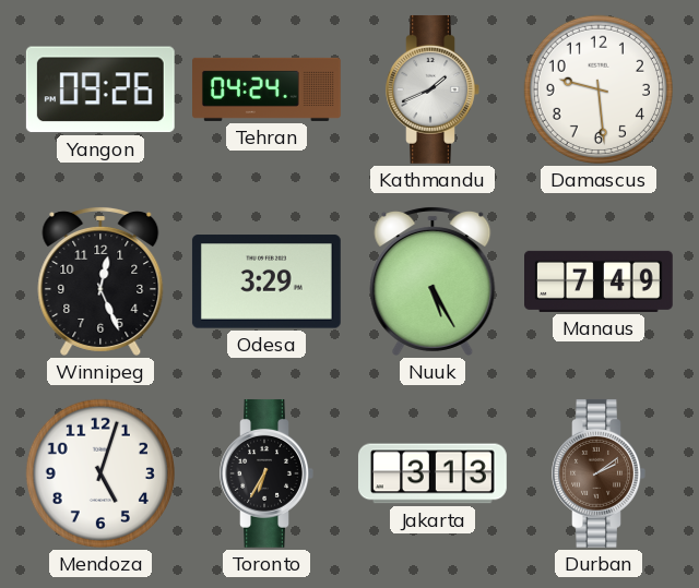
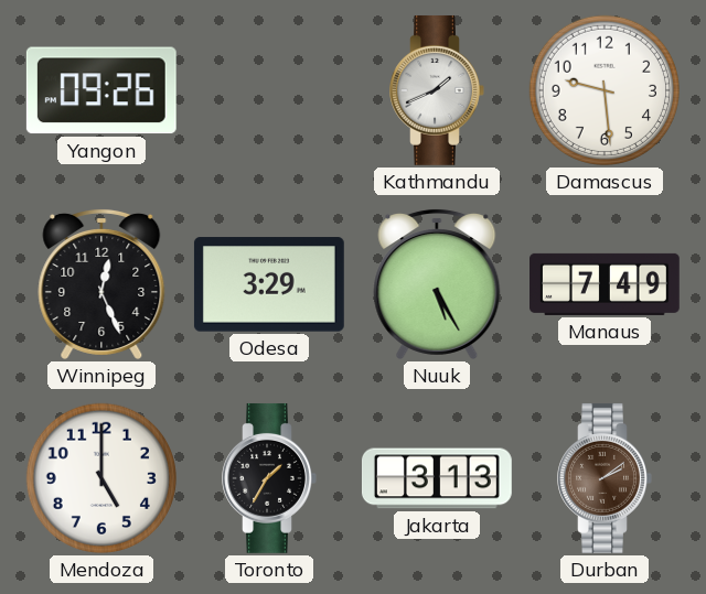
Tehran: 04:24 -> none
Mendoza: 5:03 -> 5:00
Toronto: 6:35 -> 1:35
